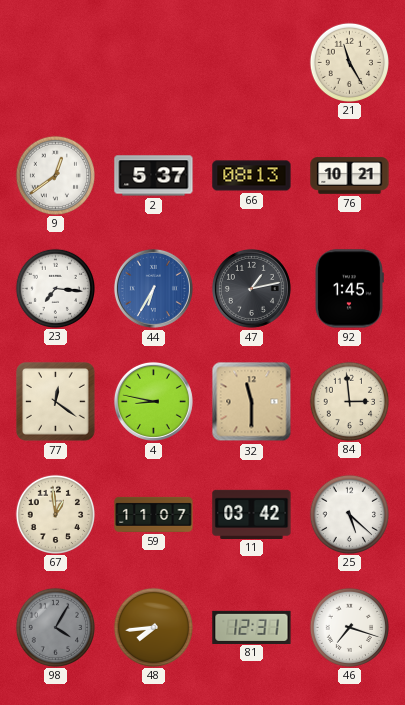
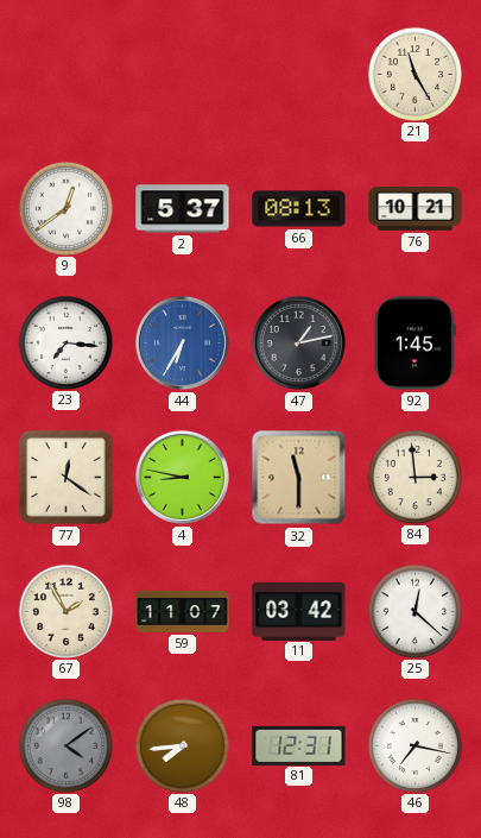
67: 12:59 -> 1:55
25: 5:22 -> 12:22
98: 4:05 -> 4:09
46: 7:18 -> 7:17
